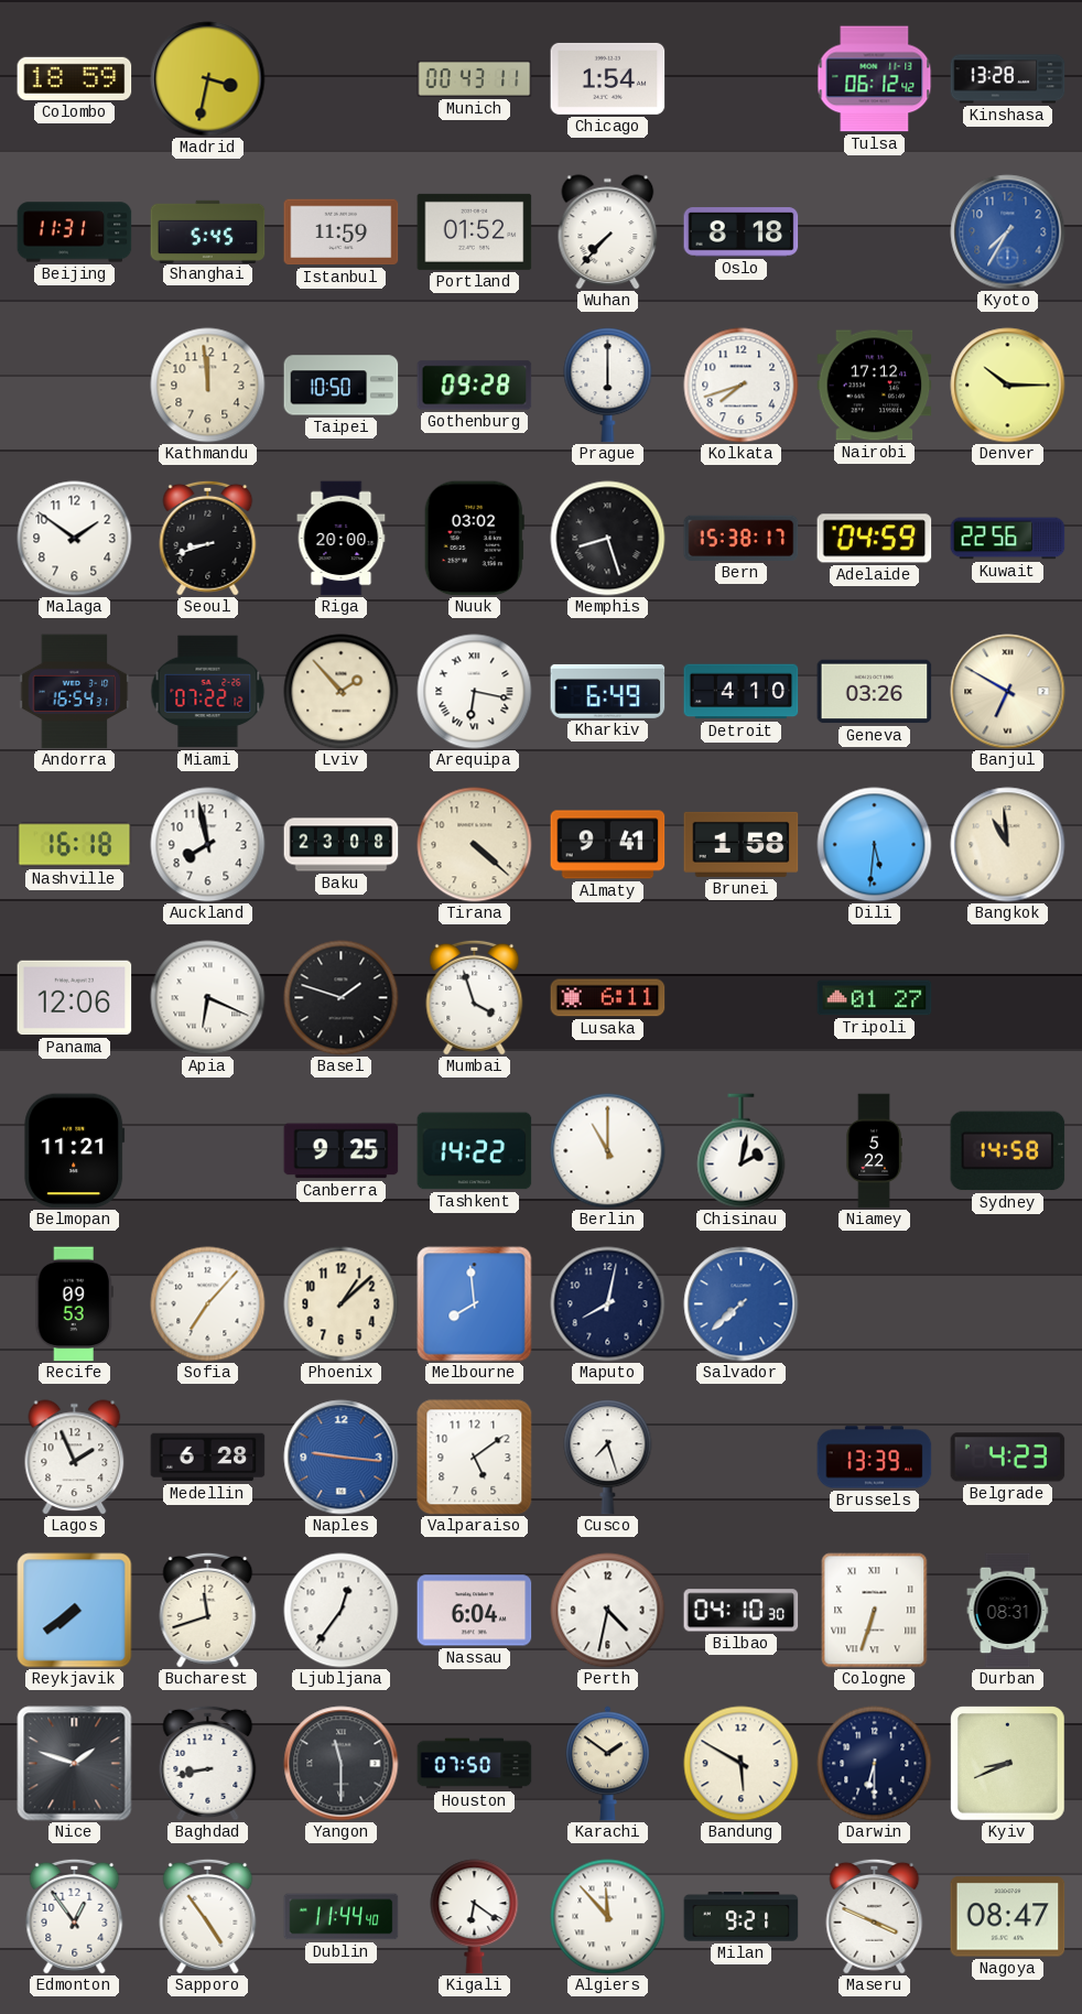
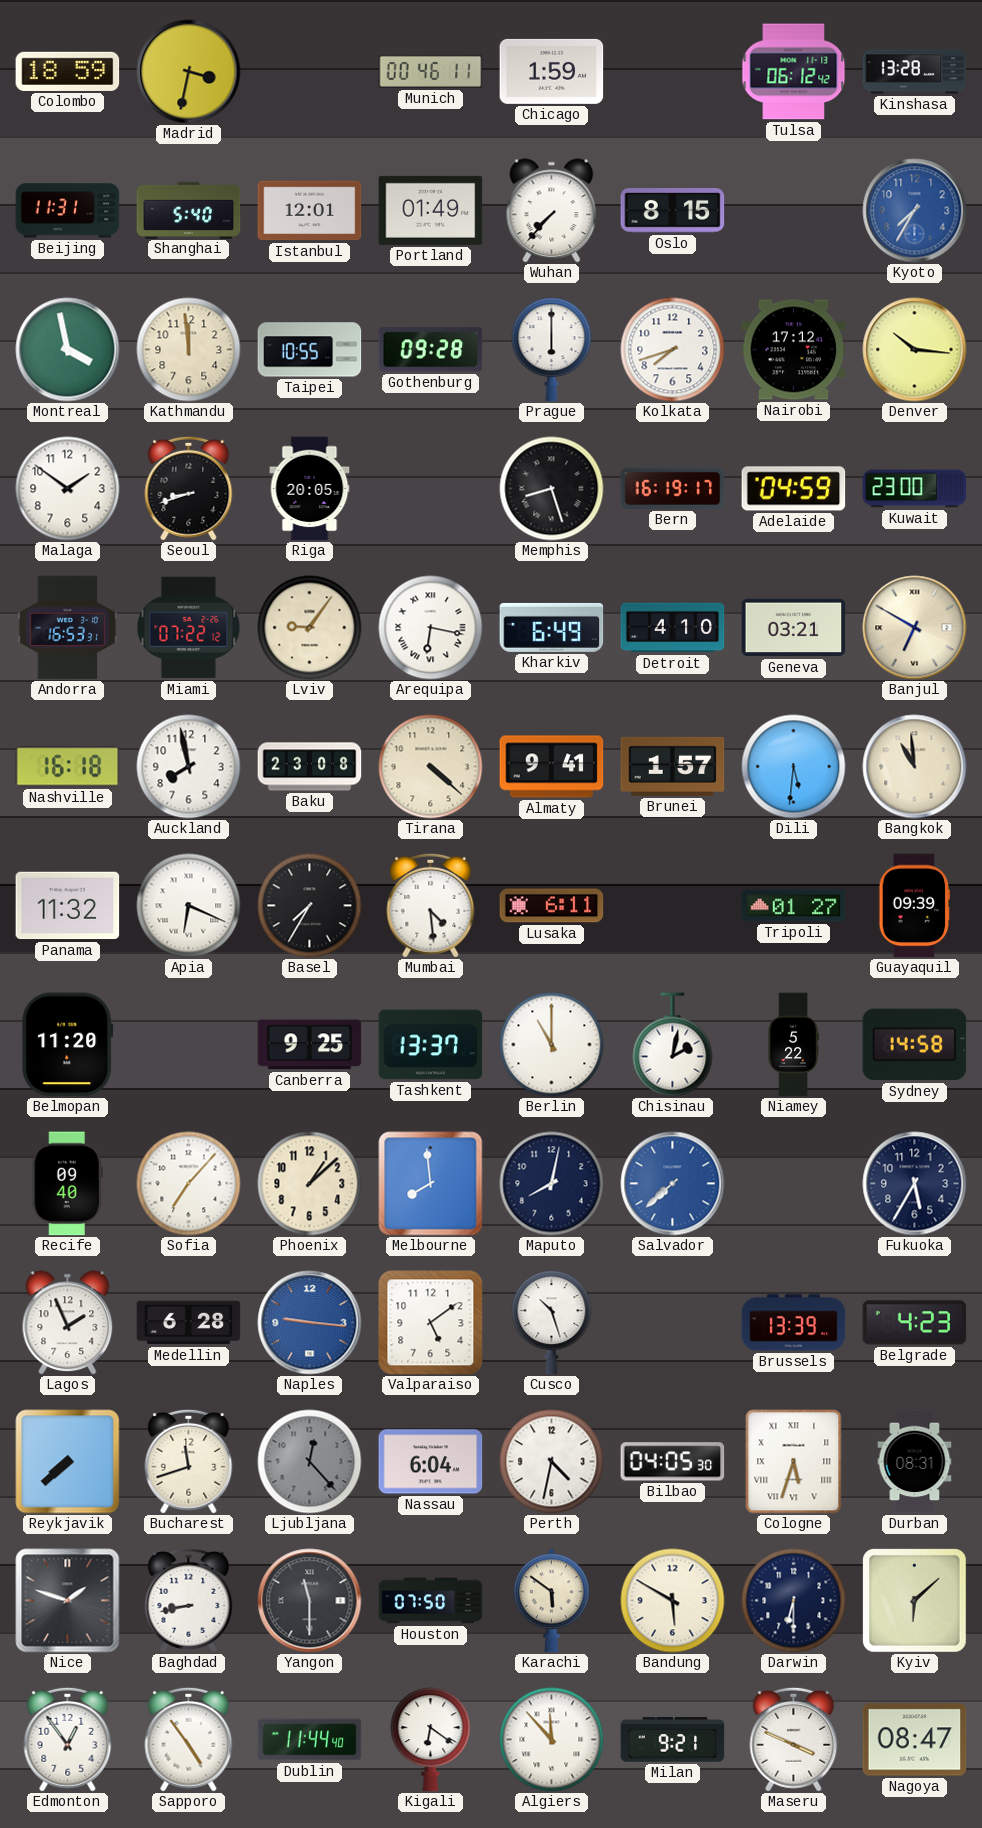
Munich: 00:43 -> 00:46
Chicago: 1:54 -> 1:59
Shanghai: 5:45 -> 5:40
Istanbul: 11:59 -> 12:01
Portland: 01:52 -> 01:49
Oslo: 8:18 -> 8:15
Montreal: none -> 3:58
Taipei: 10:50 -> 10:55
Denver: 10:15 -> 10:16
Riga: 20:00 -> 20:05
Nuuk: 03:02 -> none
Bern: 15:38 -> 16:19
Kuwait: 22:56 -> 23:00
Andorra: 16:54 -> 16:53
Lviv: 1:53 -> 9:06
Geneva: 03:26 -> 03:21
Brunei: 1:58 -> 1:57
Panama: 12:06 -> 11:32
Basel: 1:48 -> 7:35
Mumbai: 3:57 -> 4:29
Guayaquil: none -> 09:39
Belmopan: 11:21 -> 11:20
Tashkent: 14:22 -> 13:37
Recife: 09:53 -> 09:40
Fukuoka: none -> 5:35
Cusco: 7:27 -> 10:27
Reykjavik: 7:39 -> 7:38
Ljubljana: 12:36 -> 12:23
Ljubljana dial: white -> grey
Bilbao: 04:10 -> 04:05
Cologne: 6:33 -> 5:33
Karachi: 1:51 -> 5:51
Kyiv: 8:41 -> 6:08
